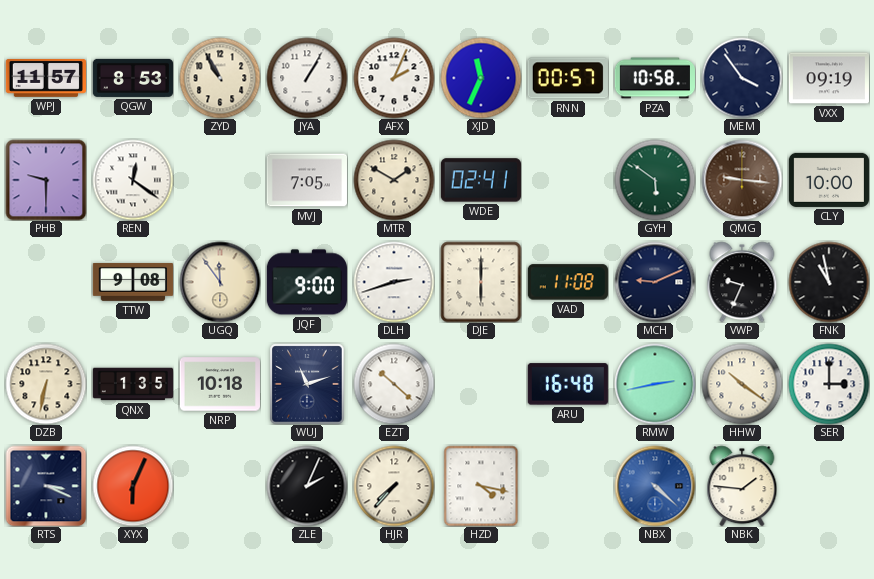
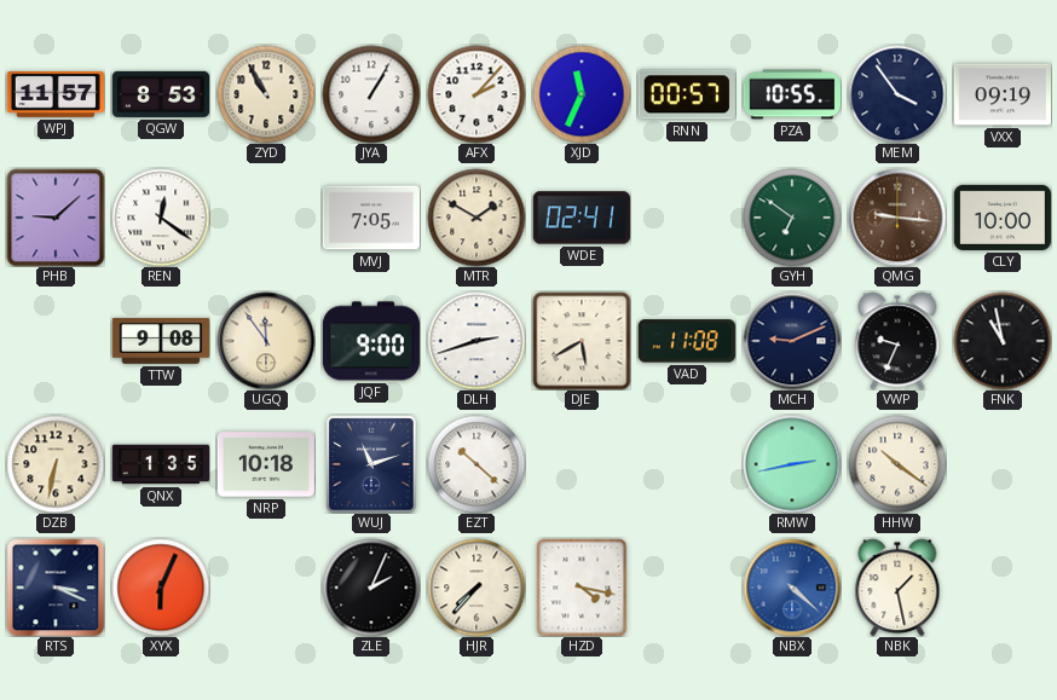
AFX: 2:04 -> 2:07
PZA: 10:58 -> 10:55
PHB: 9:30 -> 9:08
GYH: 5:51 -> 6:51
DJE: 6:00 -> 5:40
ARU: 16:48 -> none
SER: 3:00 -> none
NBK: 1:46 -> 1:28
